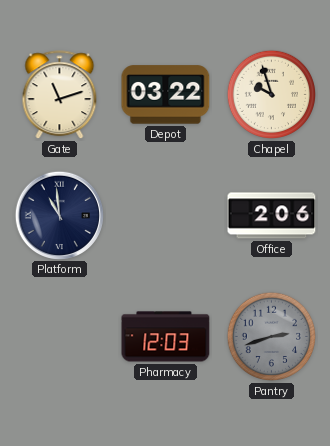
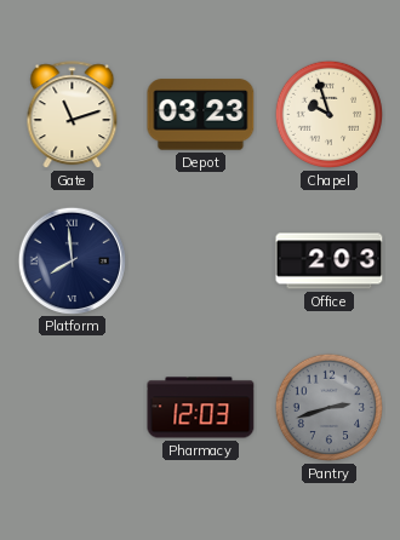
Depot: 03:22 -> 03:23
Platform: 10:59 -> 7:59
Office: 2:06 -> 2:03
